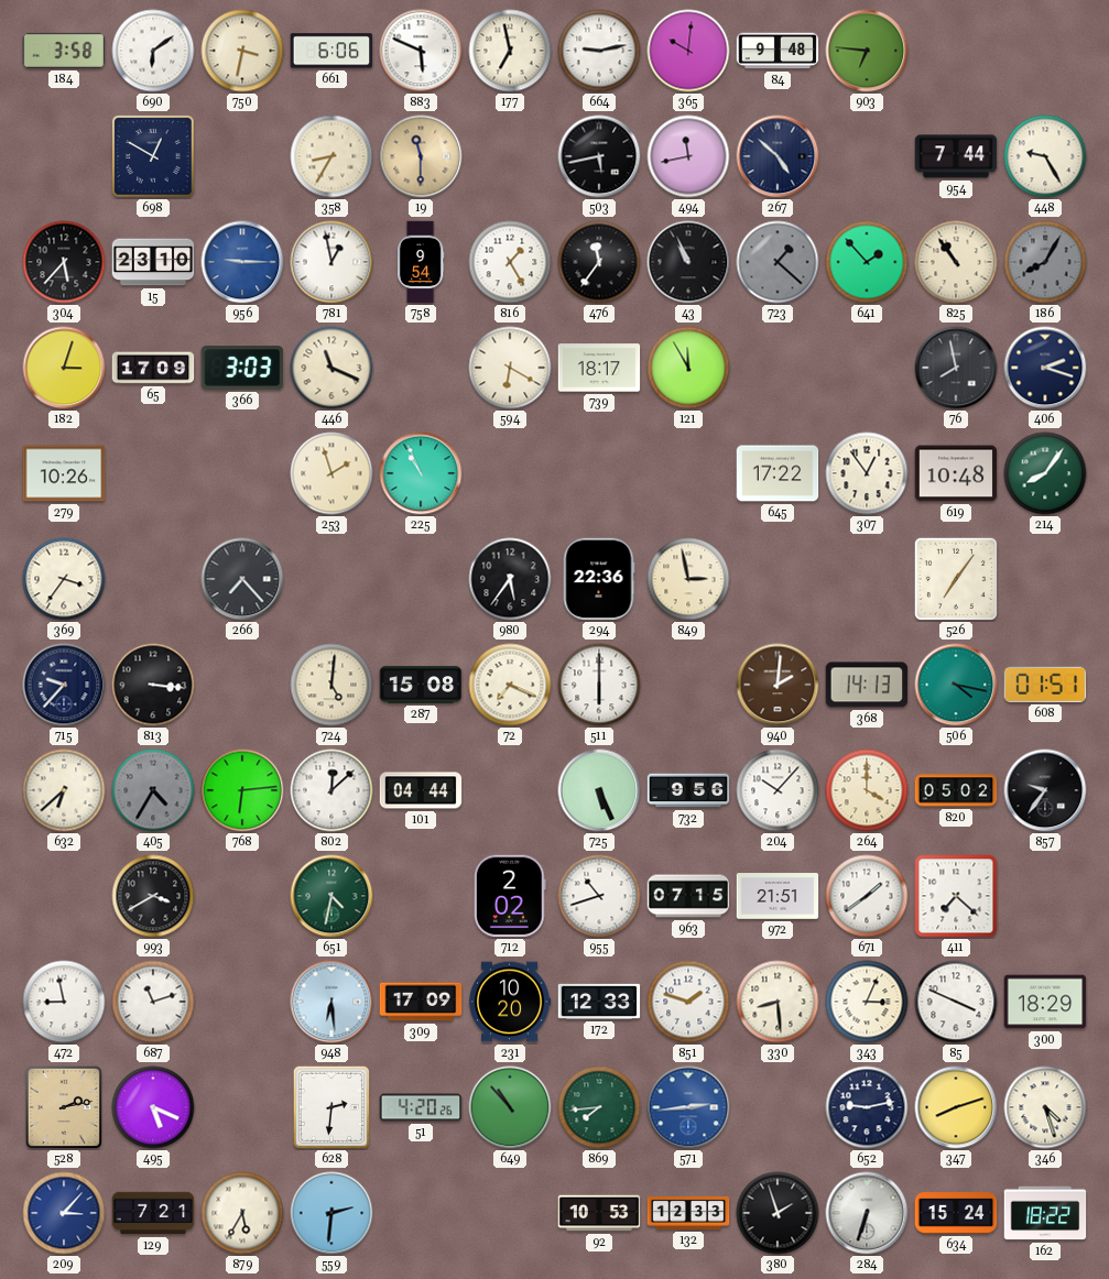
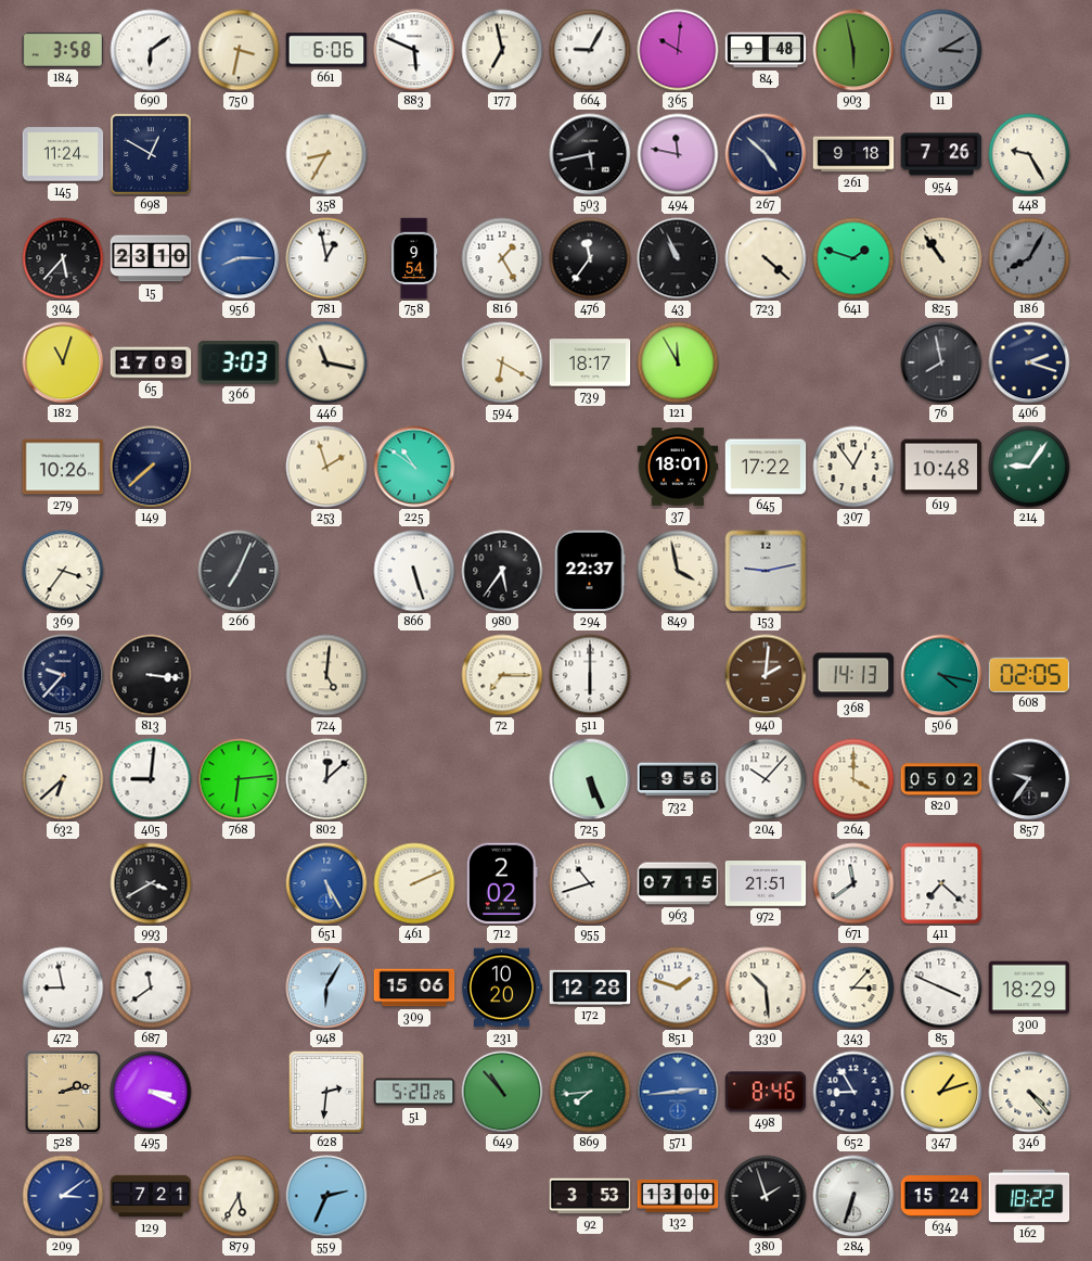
664: 9:13 -> 9:05
903: 6:46 -> 5:58
11: none -> 3:10
145: none -> 11:24
19: 11:30 -> none
494: 11:43 -> 11:47
261: none -> 9:18
954: 7:44 -> 7:26
956: 9:15 -> 8:15
723: 1:22 -> 4:22
723 dial: grey -> cream
641: 1:53 -> 1:48
182: 3:03 -> 11:03
446: 11:19 -> 11:17
149: none -> 7:38
225: 10:56 -> 10:51
37: none -> 18:01
214: 8:06 -> 9:06
266: 7:23 -> 7:04
866: none -> 5:27
294: 22:36 -> 22:37
849: 2:58 -> 3:58
153: none -> 9:13
526: 7:06 -> none
287: 15:08 -> none
72: 7:19 -> 7:15
608: 01:51 -> 02:05
405: 4:35 -> 9:01
405 dial: grey -> white
101: 04:44 -> none
651: 4:32 -> 5:25
651 dial: green -> blue
461: none -> 2:11
671: 1:39 -> 11:39
687: 11:12 -> 11:39
948: 6:29 -> 6:05
309: 17:09 -> 15:06
172: 12:33 -> 12:28
330: 8:29 -> 10:29
343: 3:04 -> 3:07
495: 5:19 -> 3:19
51: 4:20 -> 5:20
498: none -> 8:46
652: 9:13 -> 8:55
347: 8:12 -> 1:12
346: 4:27 -> 4:23
209: 3:07 -> 3:09
559: 2:31 -> 2:34
92: 10:53 -> 3:53
132: 12:33 -> 13:00
